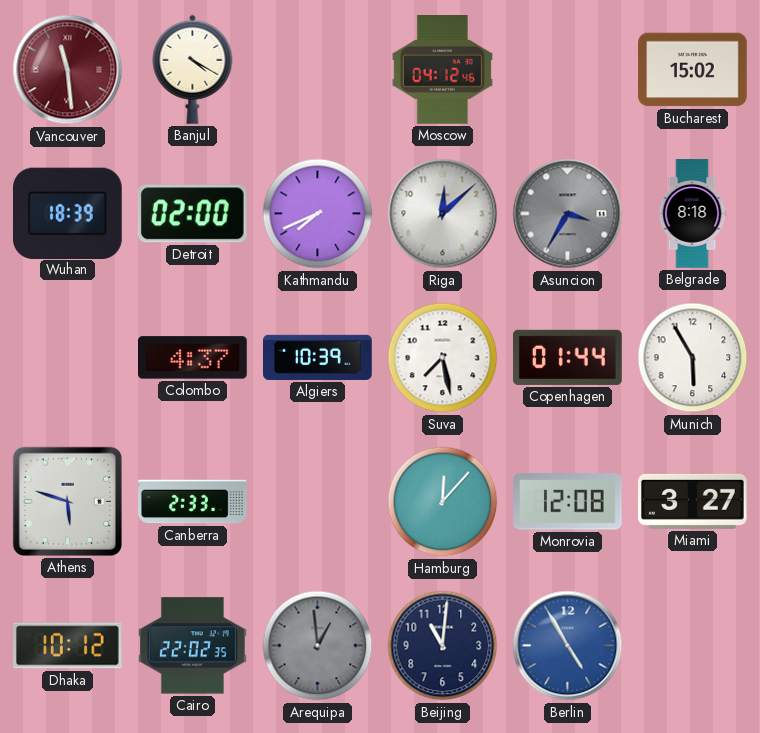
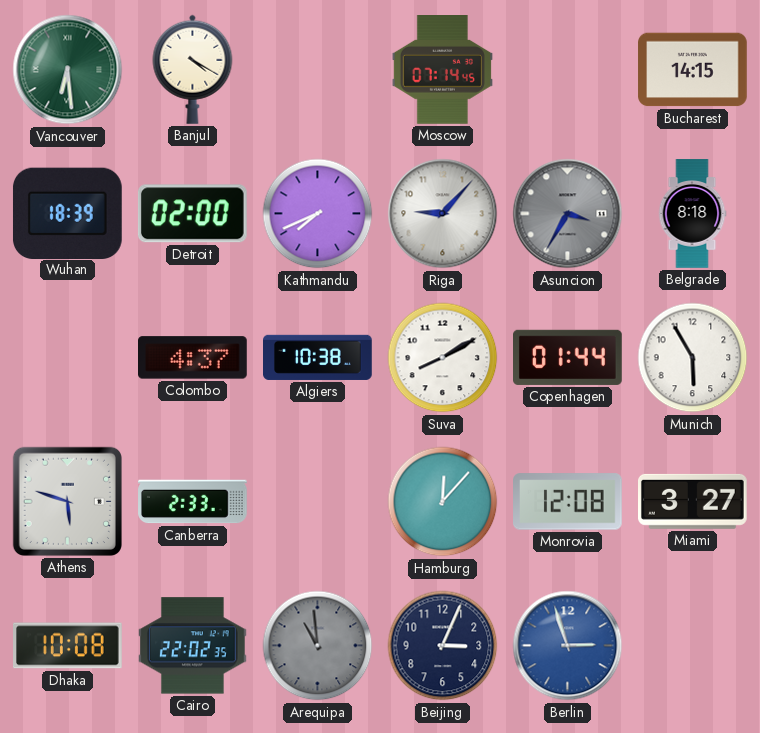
Vancouver: 11:29 -> 6:29
Vancouver dial: burgundy -> green
Moscow: 04:12 -> 07:14
Bucharest: 15:02 -> 14:15
Riga: 12:08 -> 9:07
Algiers: 10:39 -> 10:38
Suva: 7:28 -> 8:10
Dhaka: 10:12 -> 10:08
Arequipa: 12:59 -> 10:59
Beijing: 11:01 -> 3:04
Berlin: 4:55 -> 2:57
